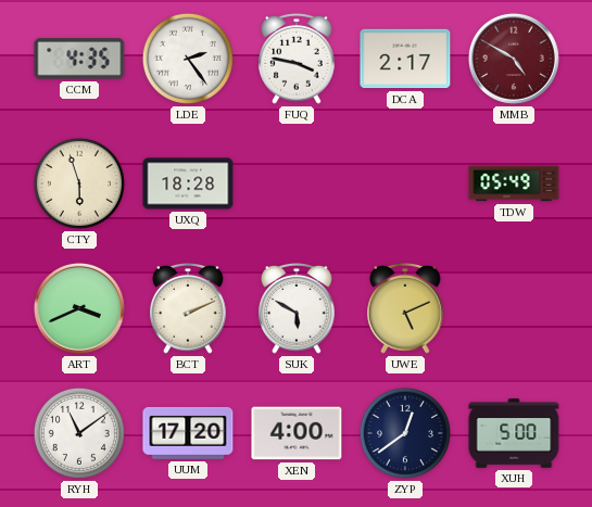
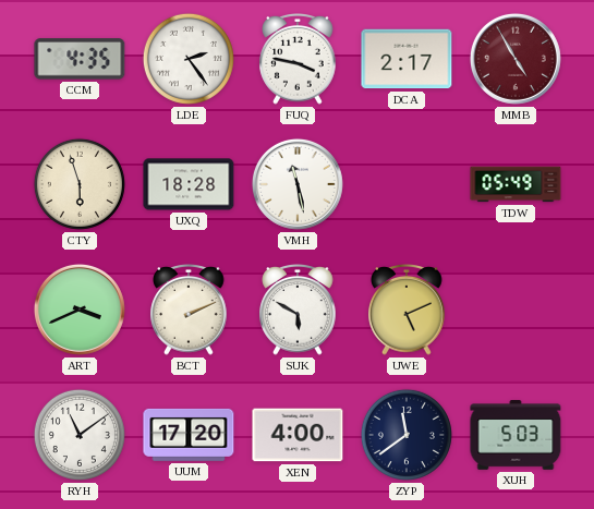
MMB: 4:50 -> 4:55
VMH: none -> 11:28
ZYP: 12:39 -> 11:39
XUH: 5:00 -> 5:03
